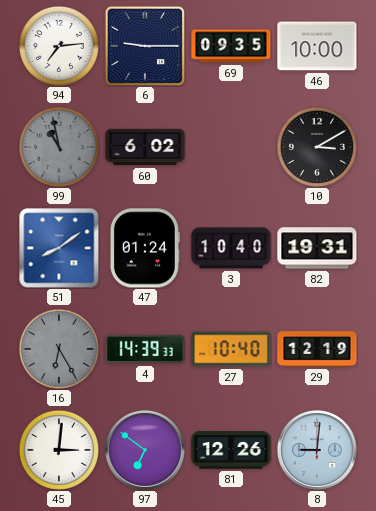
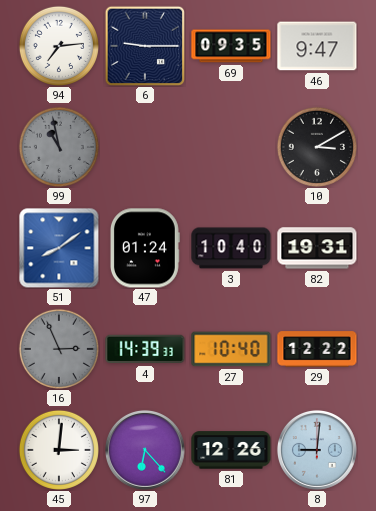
46: 10:00 -> 9:47
60: 6:02 -> none
16: 6:25 -> 2:56
29: 12:19 -> 12:22
97: 6:51 -> 6:23
